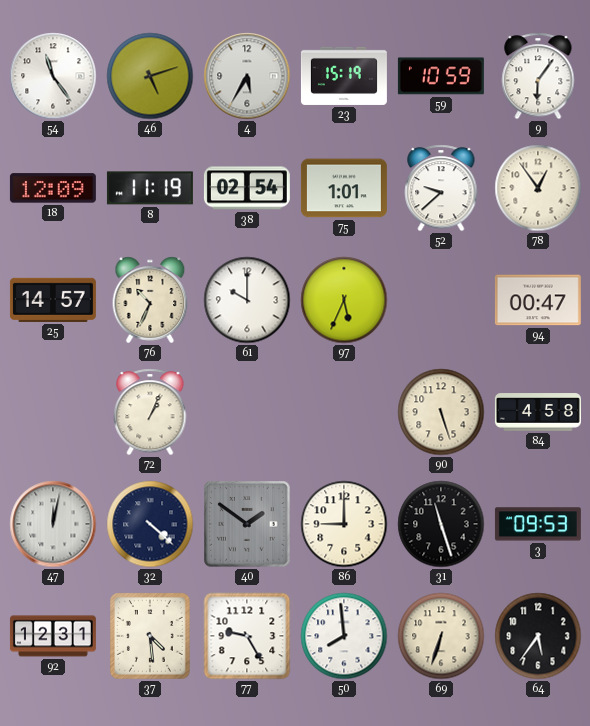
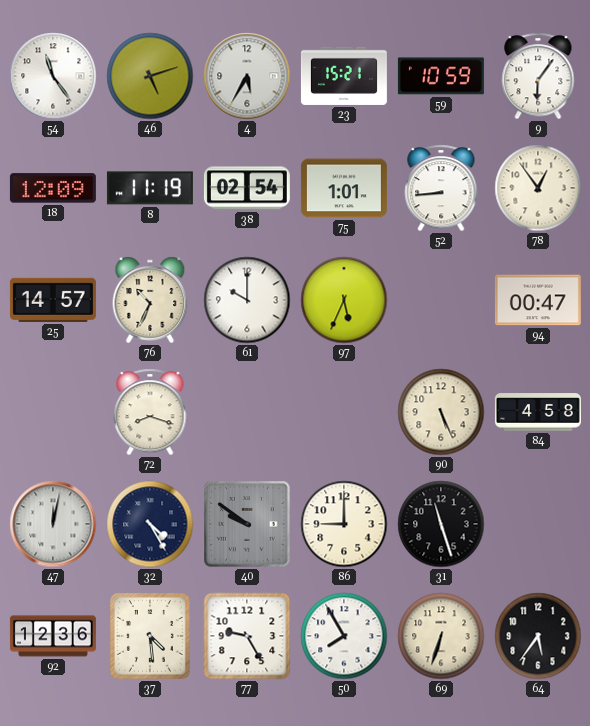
23: 15:19 -> 15:21
52: 9:38 -> 8:44
72: 1:04 -> 8:18
90: 5:27 -> 5:26
32: 4:22 -> 4:25
40: 1:51 -> 9:51
3: 09:53 -> none
92: 12:31 -> 12:36
50: 7:59 -> 7:55
